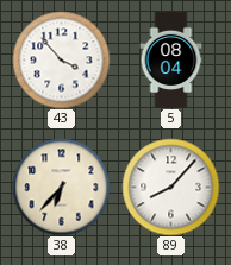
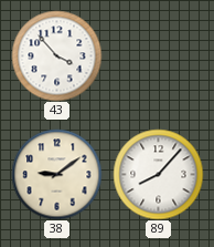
5: 08:04 -> none
38: 6:37 -> 9:09
